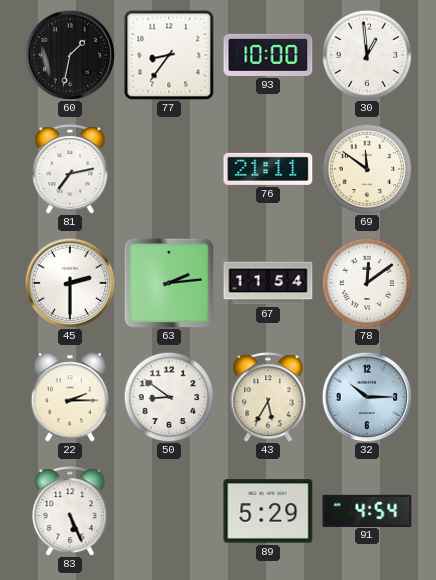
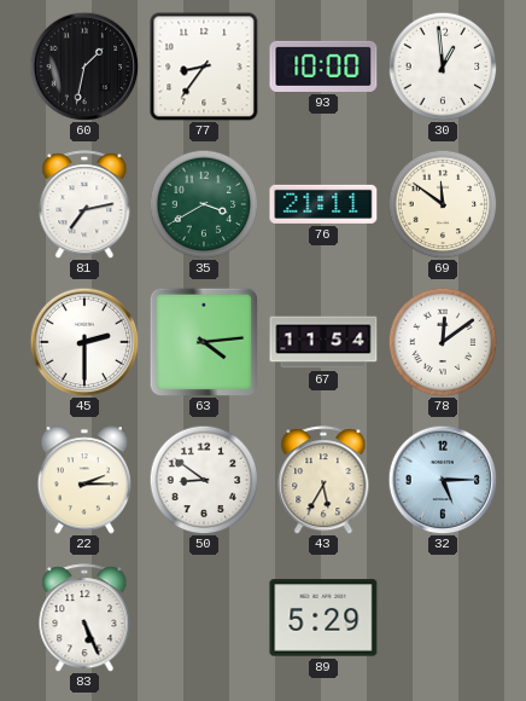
35: none -> 3:40
63: 2:14 -> 4:14
32: 10:15 -> 5:15
91: 4:54 -> none
